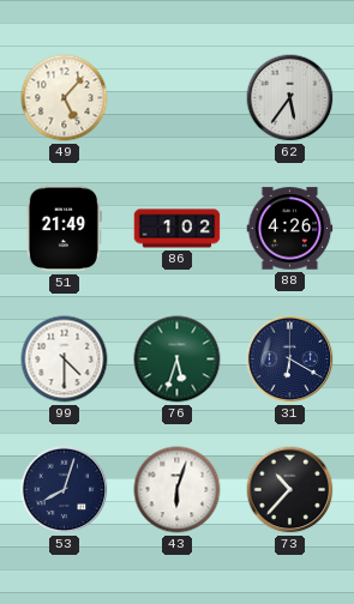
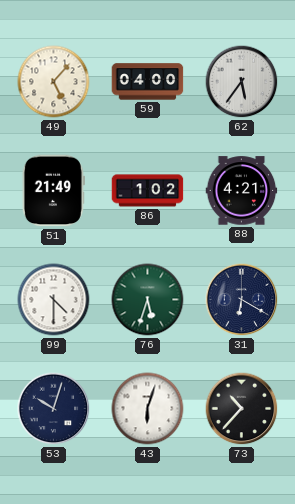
59: none -> 04:00
88: 4:26 -> 4:21
53: 8:03 -> 10:03
